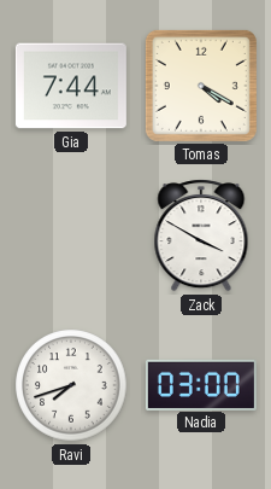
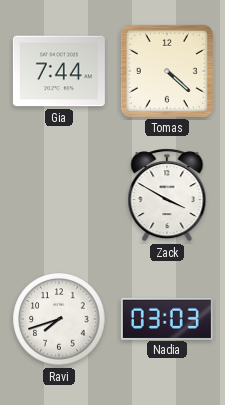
Tomas: 4:20 -> 4:22
Nadia: 03:00 -> 03:03
